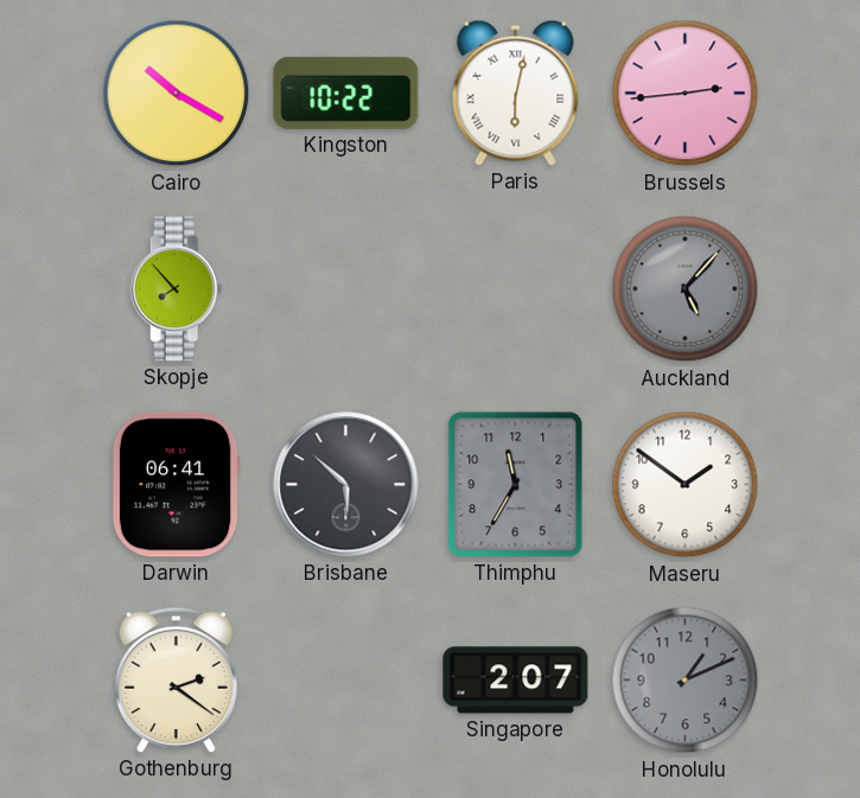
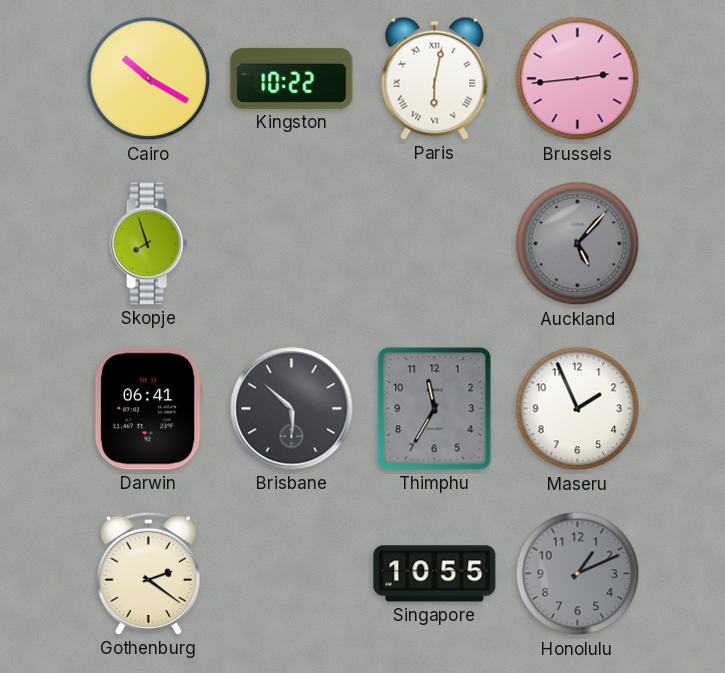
Skopje: 7:53 -> 7:57
Maseru: 1:51 -> 1:56
Singapore: 2:07 -> 10:55
